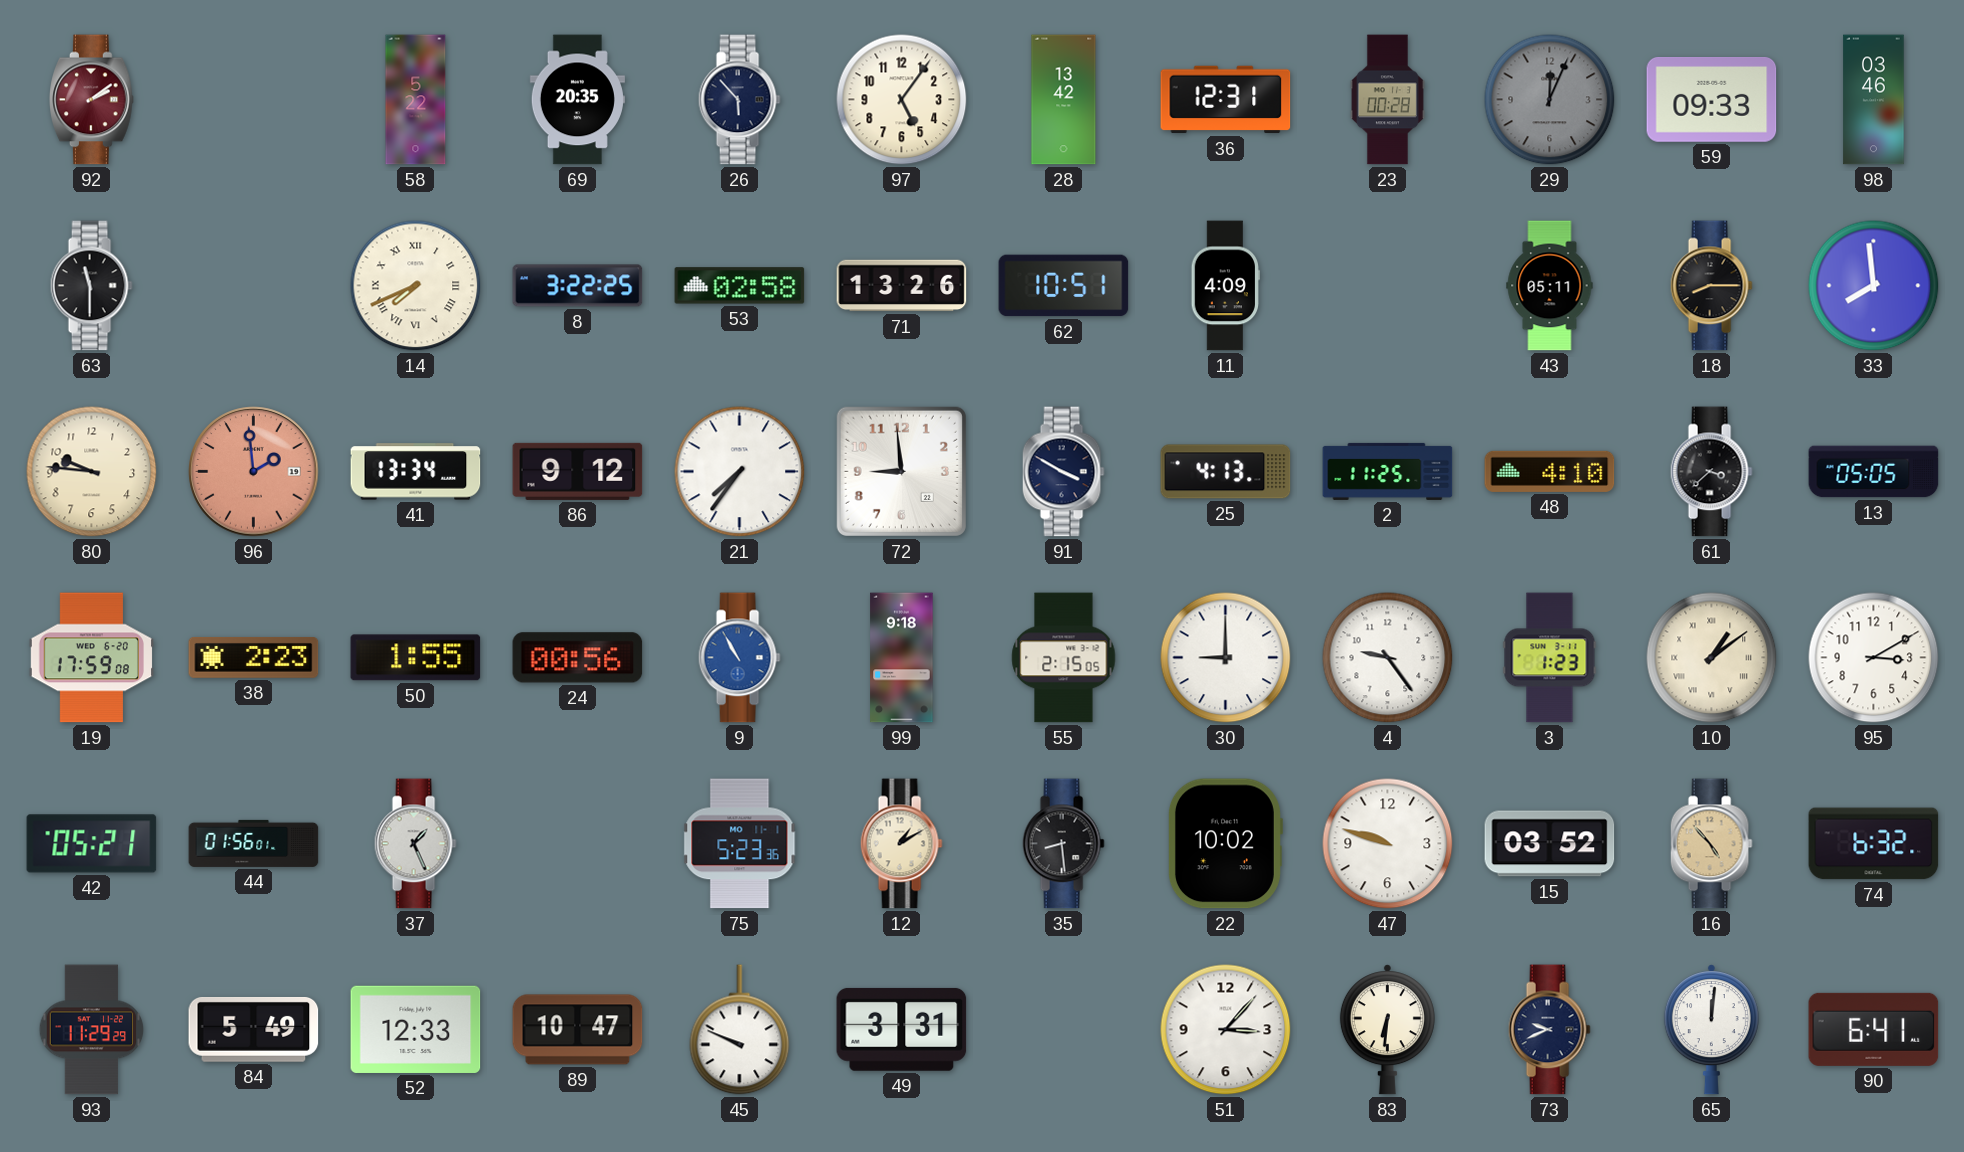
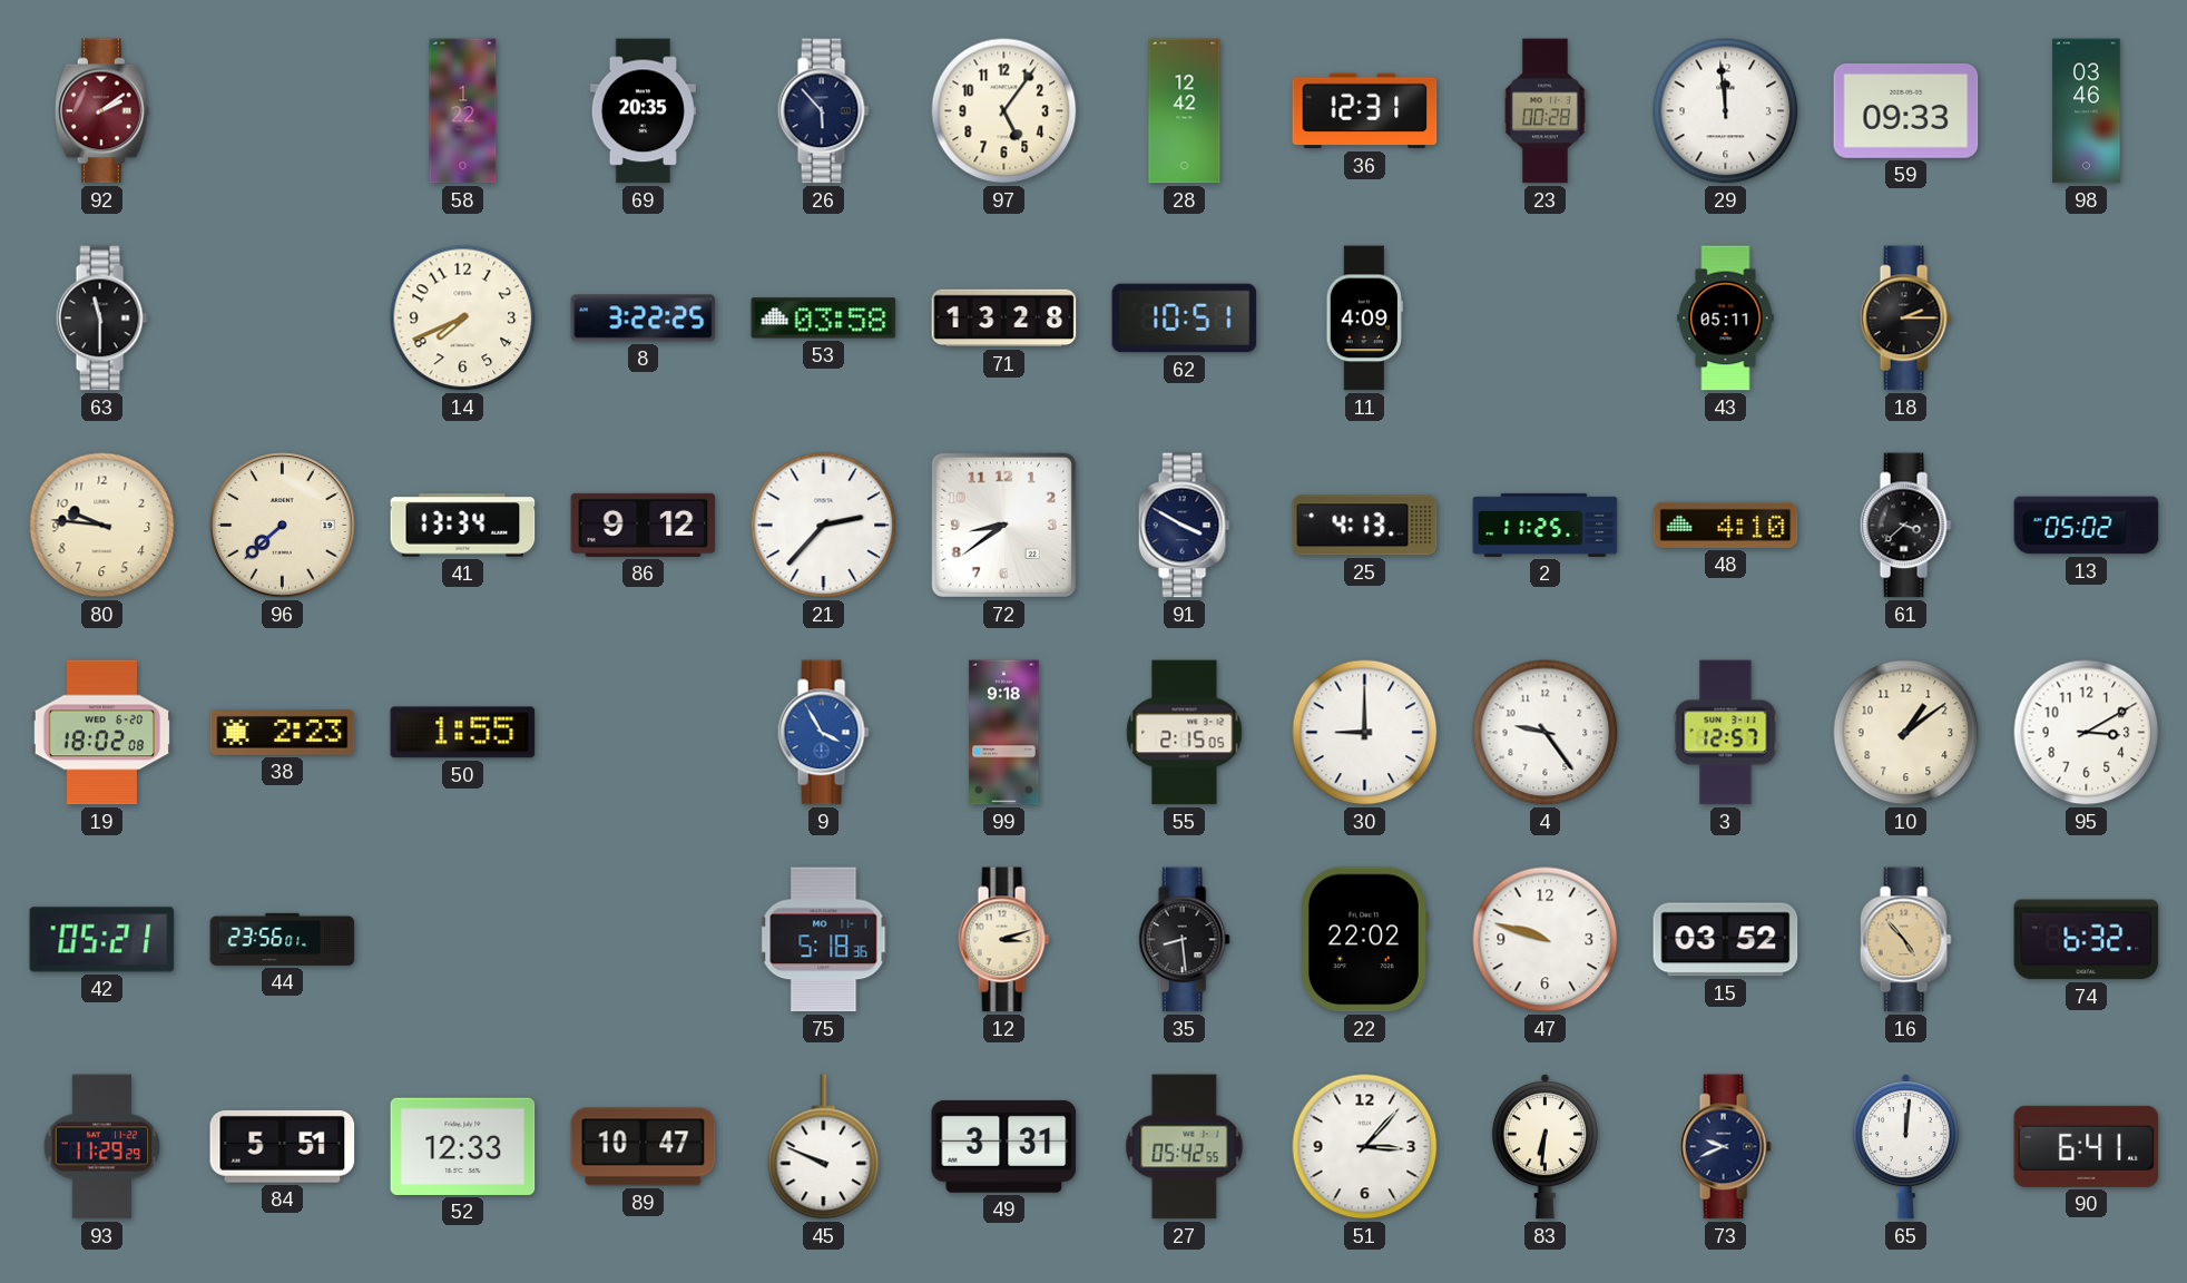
58: 5:22 -> 1:22
28: 13:42 -> 12:42
29: 12:04 -> 11:59
29 dial: grey -> white
14 numerals: Roman -> Arabic
53: 02:58 -> 03:58
71: 13:26 -> 13:28
18: 8:15 -> 2:15
33: 7:59 -> none
96: 1:59 -> 7:38
96 dial: salmon -> cream
21: 7:36 -> 2:37
72: 8:59 -> 8:39
13: 05:05 -> 05:02
19: 17:59 -> 18:02
24: 00:56 -> none
9: 10:55 -> 3:55
3: 1:23 -> 12:57
10 numerals: Roman -> Arabic
44: 01:56 -> 23:56
37: 1:26 -> none
75: 5:23 -> 5:18
12: 1:10 -> 3:12
22: 10:02 -> 22:02
84: 5:49 -> 5:51
27: none -> 05:42
